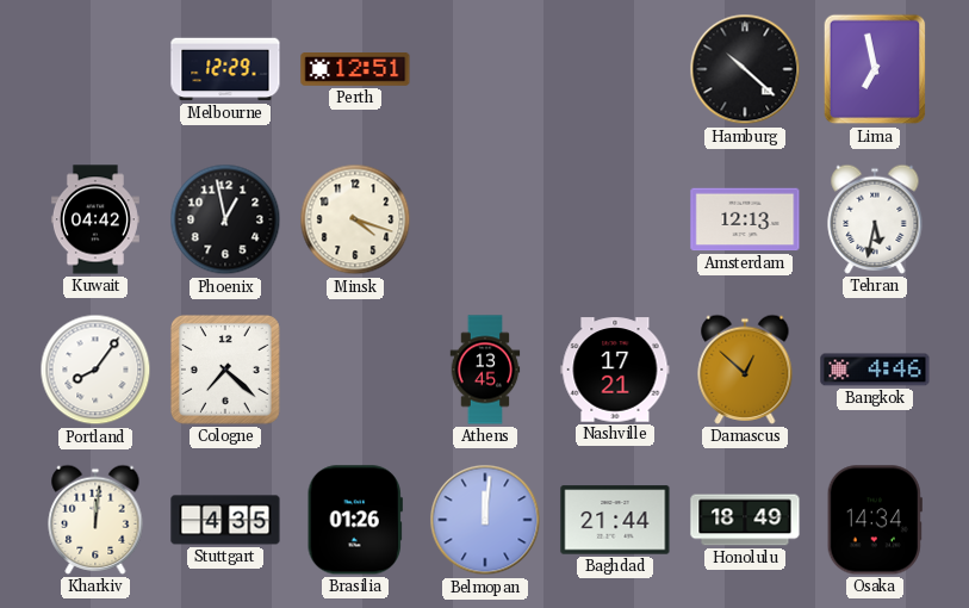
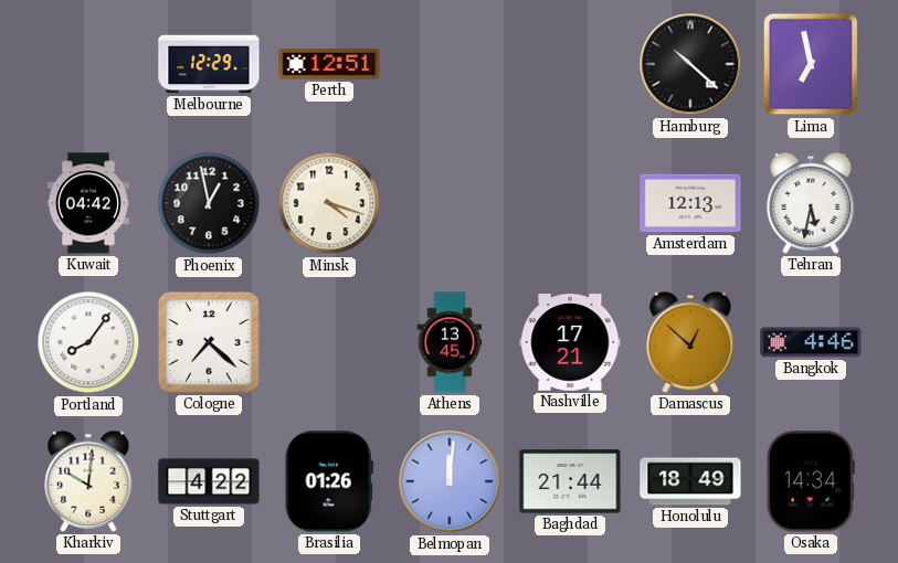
Kharkiv: 12:01 -> 10:01
Stuttgart: 4:35 -> 4:22
